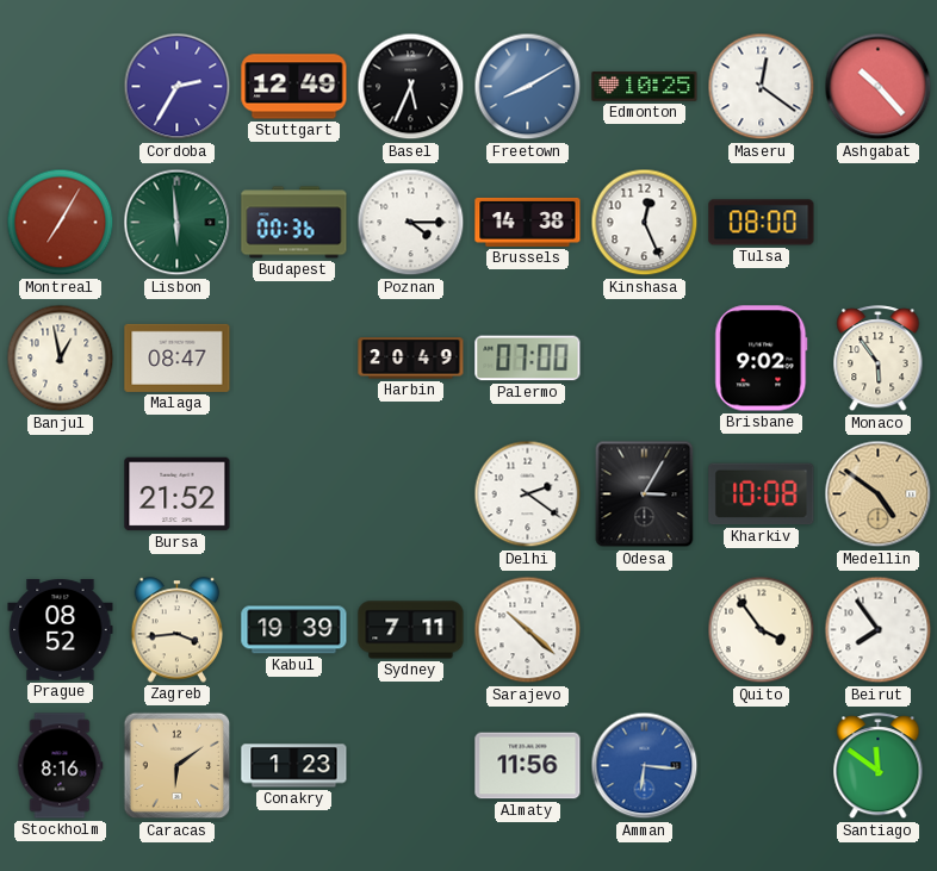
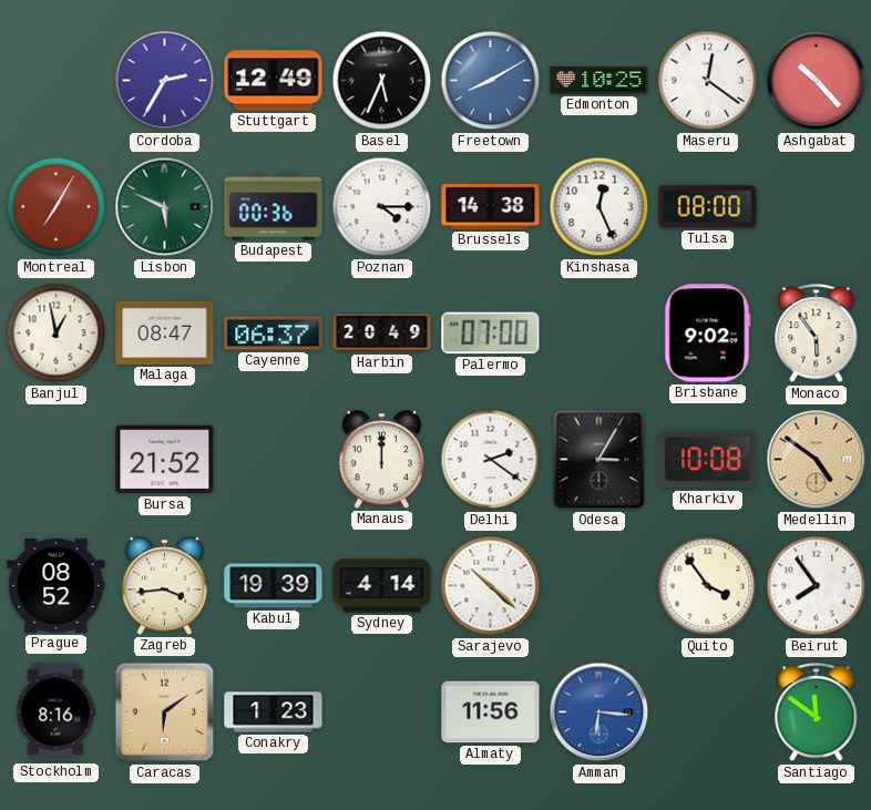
Lisbon: 5:59 -> 5:49
Cayenne: none -> 06:37
Manaus: none -> 12:00
Sydney: 7:11 -> 4:14
